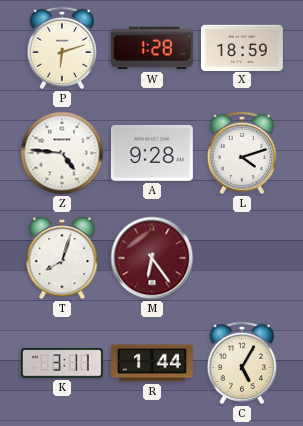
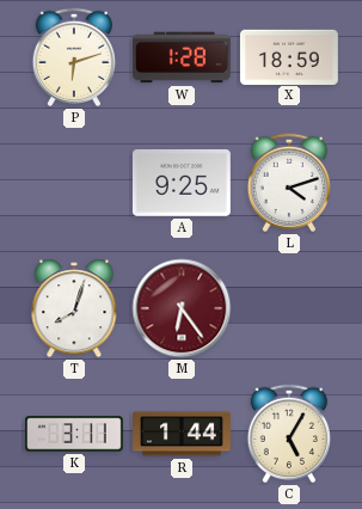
Z: 4:46 -> none
A: 9:28 -> 9:25
